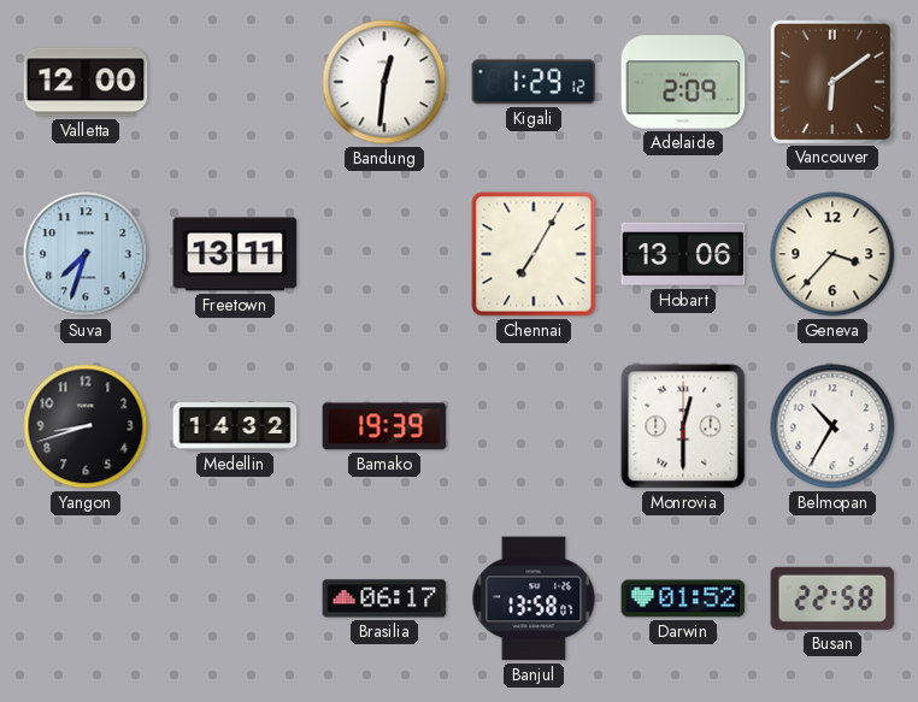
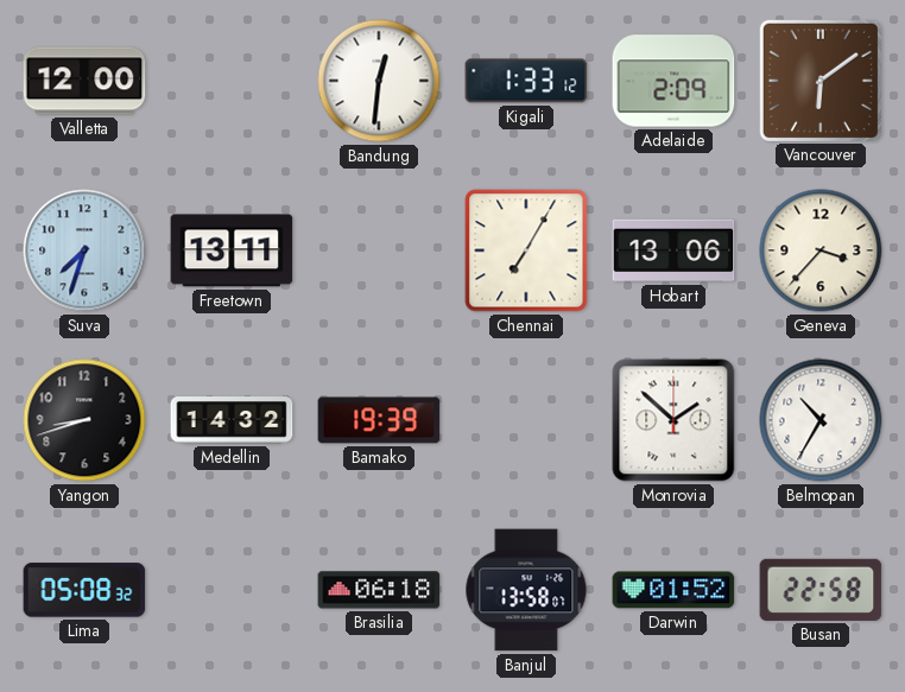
Kigali: 1:29 -> 1:33
Monrovia: 12:30 -> 1:52
Lima: none -> 05:08
Brasilia: 06:17 -> 06:18
